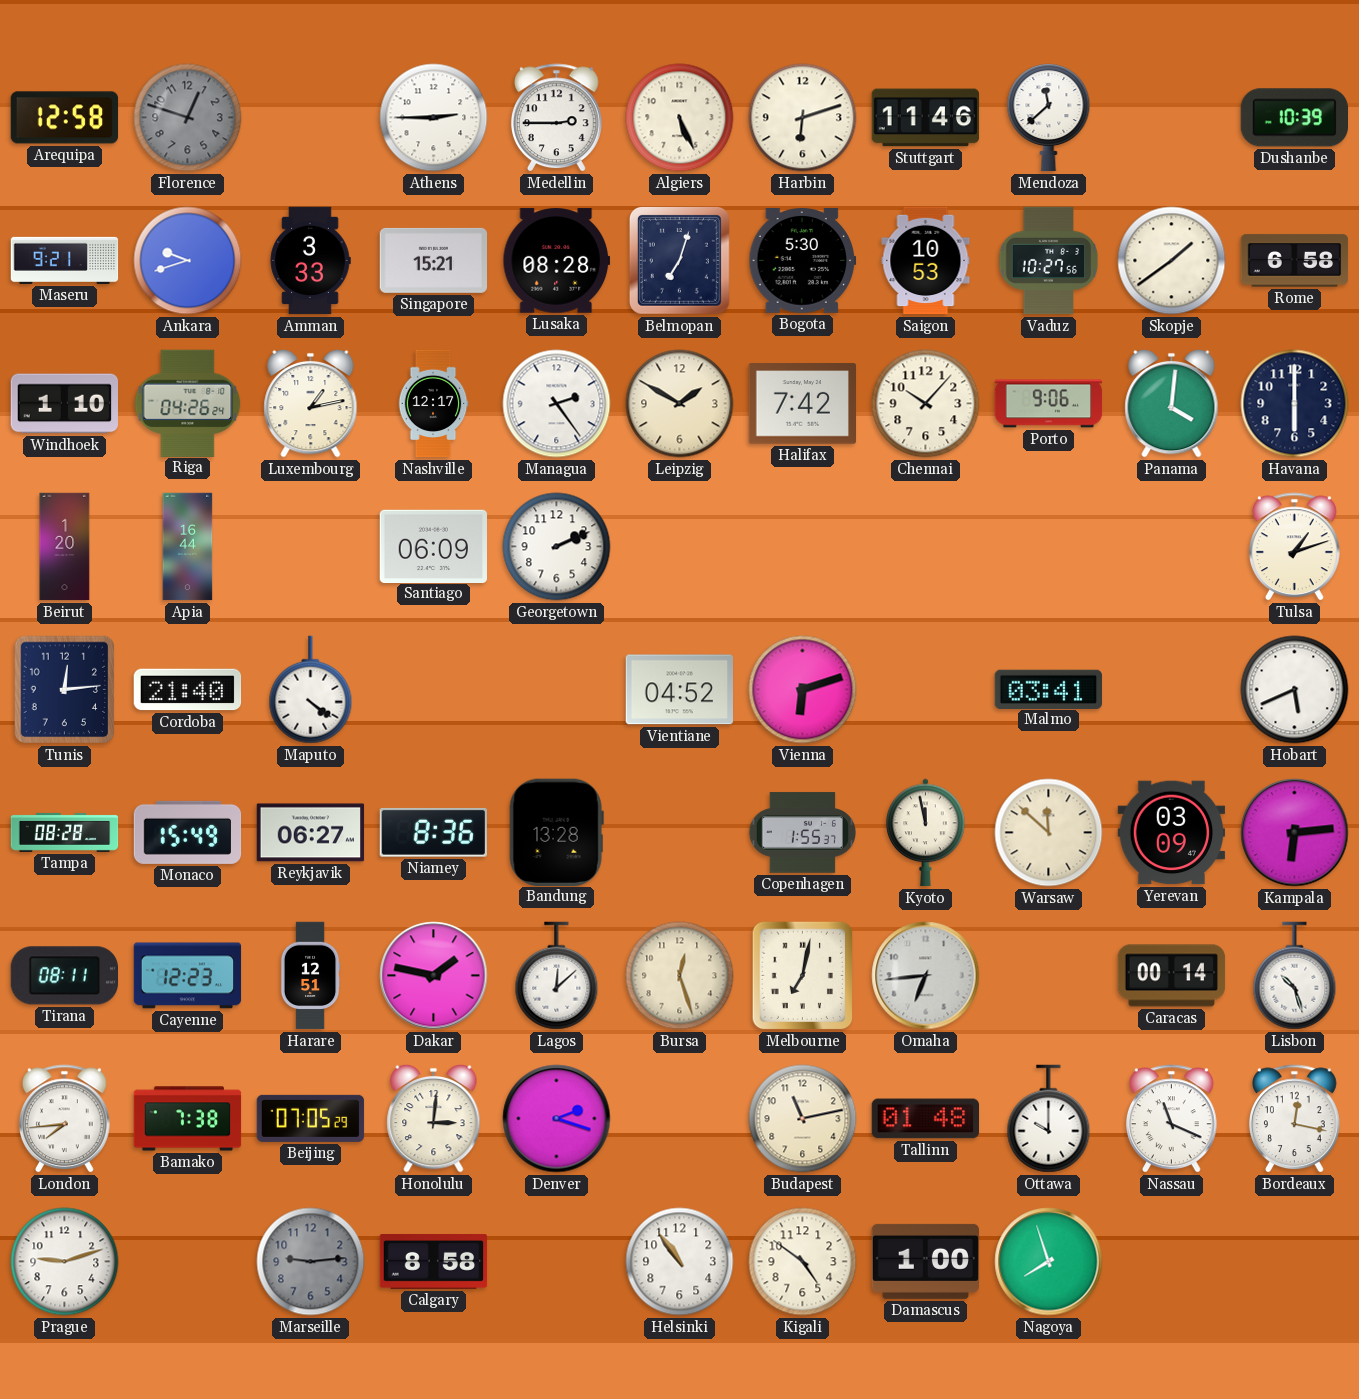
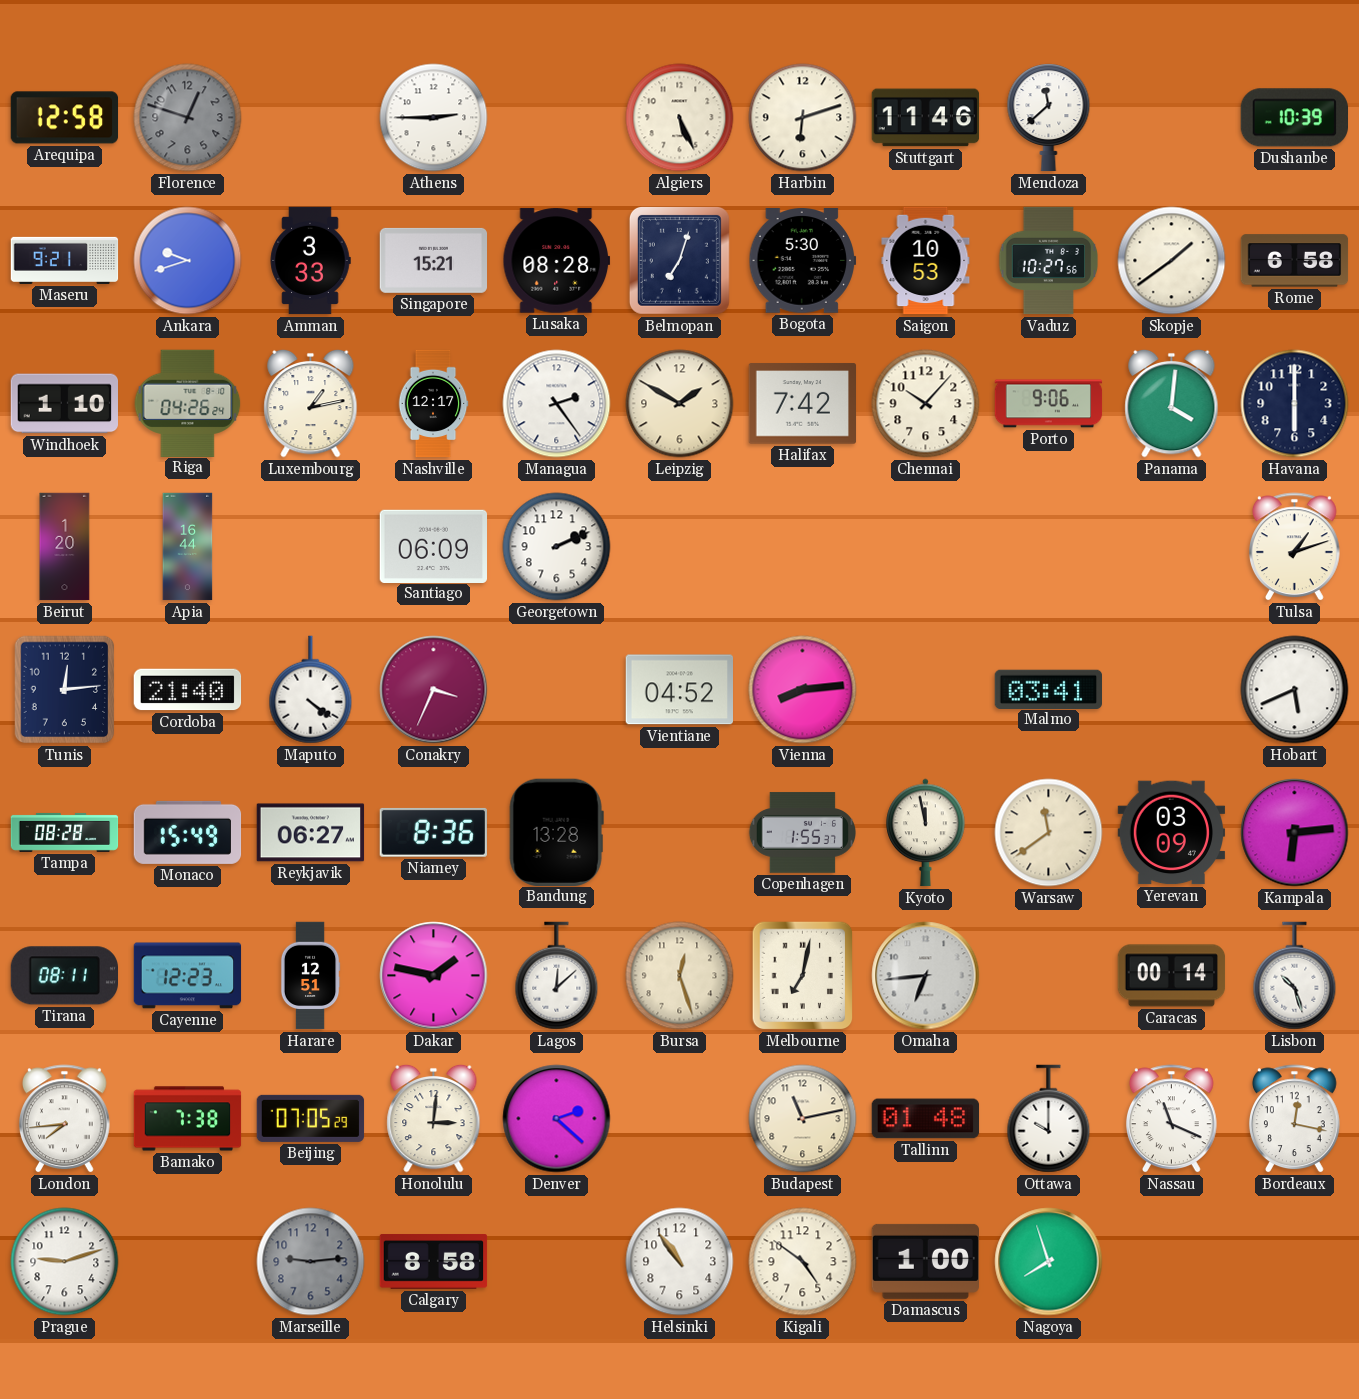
Medellin: 2:45 -> none
Conakry: none -> 3:34
Vienna: 6:12 -> 8:14
Warsaw: 11:52 -> 11:39
Denver: 2:18 -> 2:22
